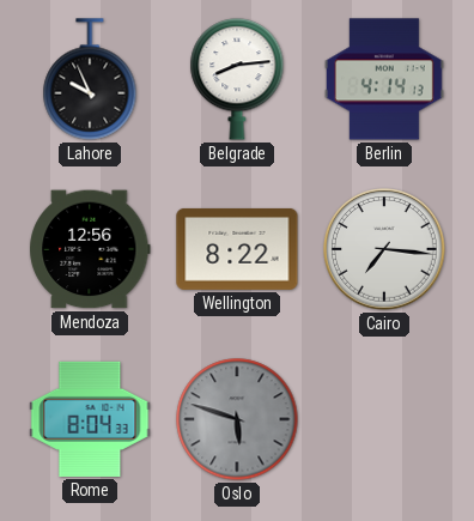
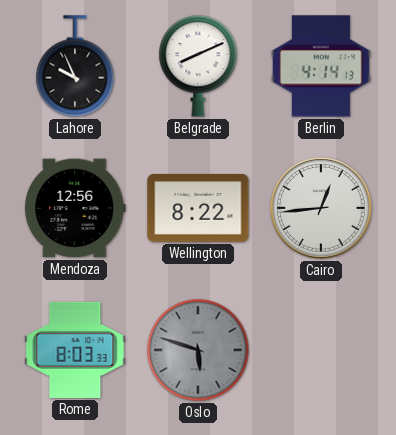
Belgrade: 8:14 -> 8:11
Cairo: 7:16 -> 12:44
Rome: 8:04 -> 8:03
